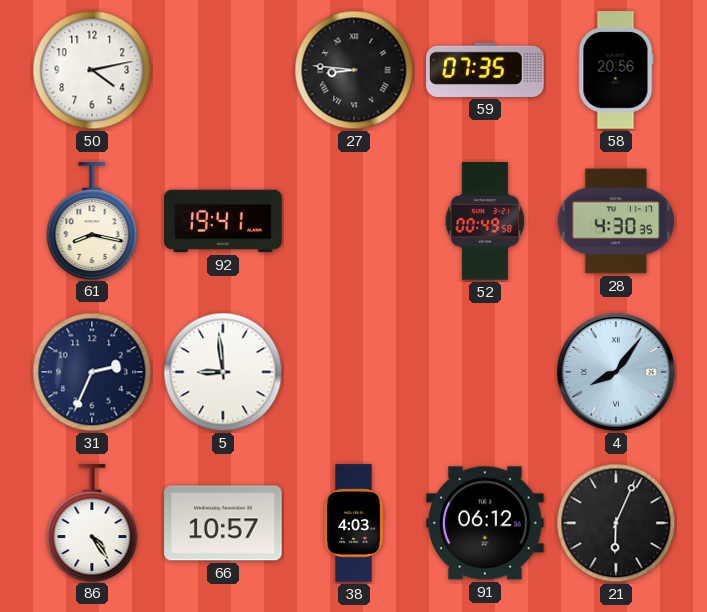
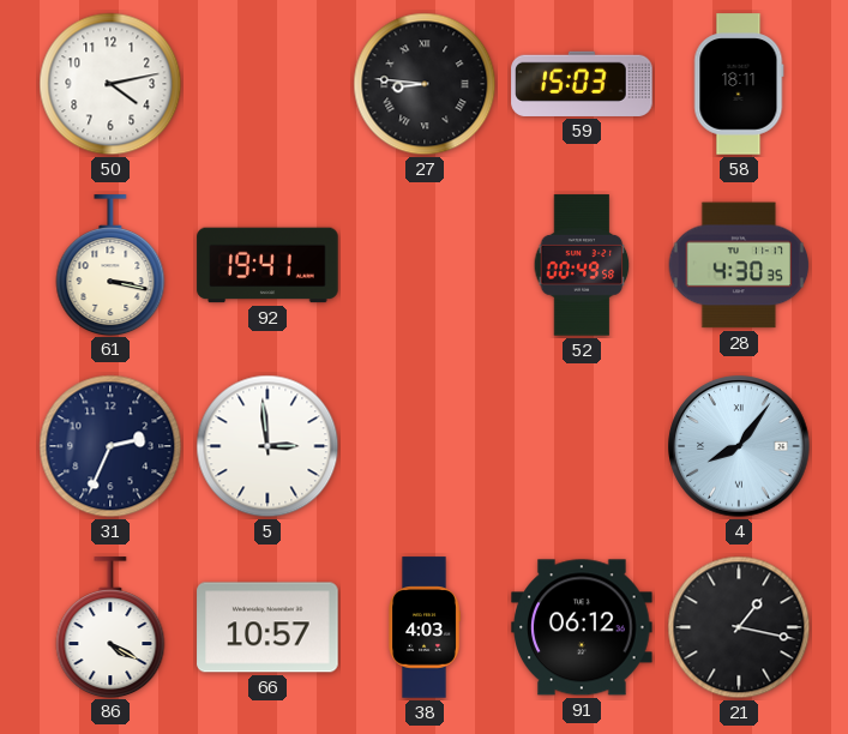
59: 07:35 -> 15:03
58: 20:56 -> 18:11
61: 8:17 -> 3:17
5: 8:59 -> 2:59
86: 4:24 -> 4:20
21: 6:04 -> 1:17
